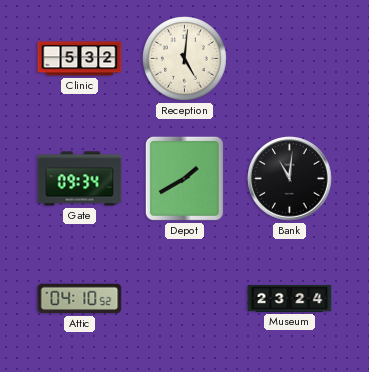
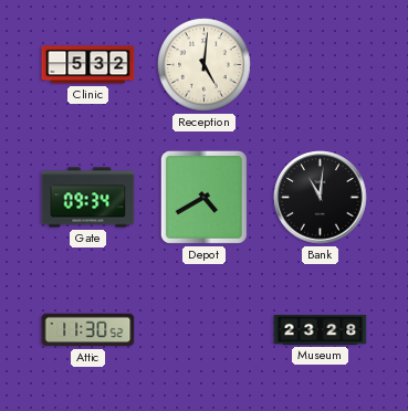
Depot: 1:40 -> 4:40
Attic: 04:10 -> 11:30
Museum: 23:24 -> 23:28
